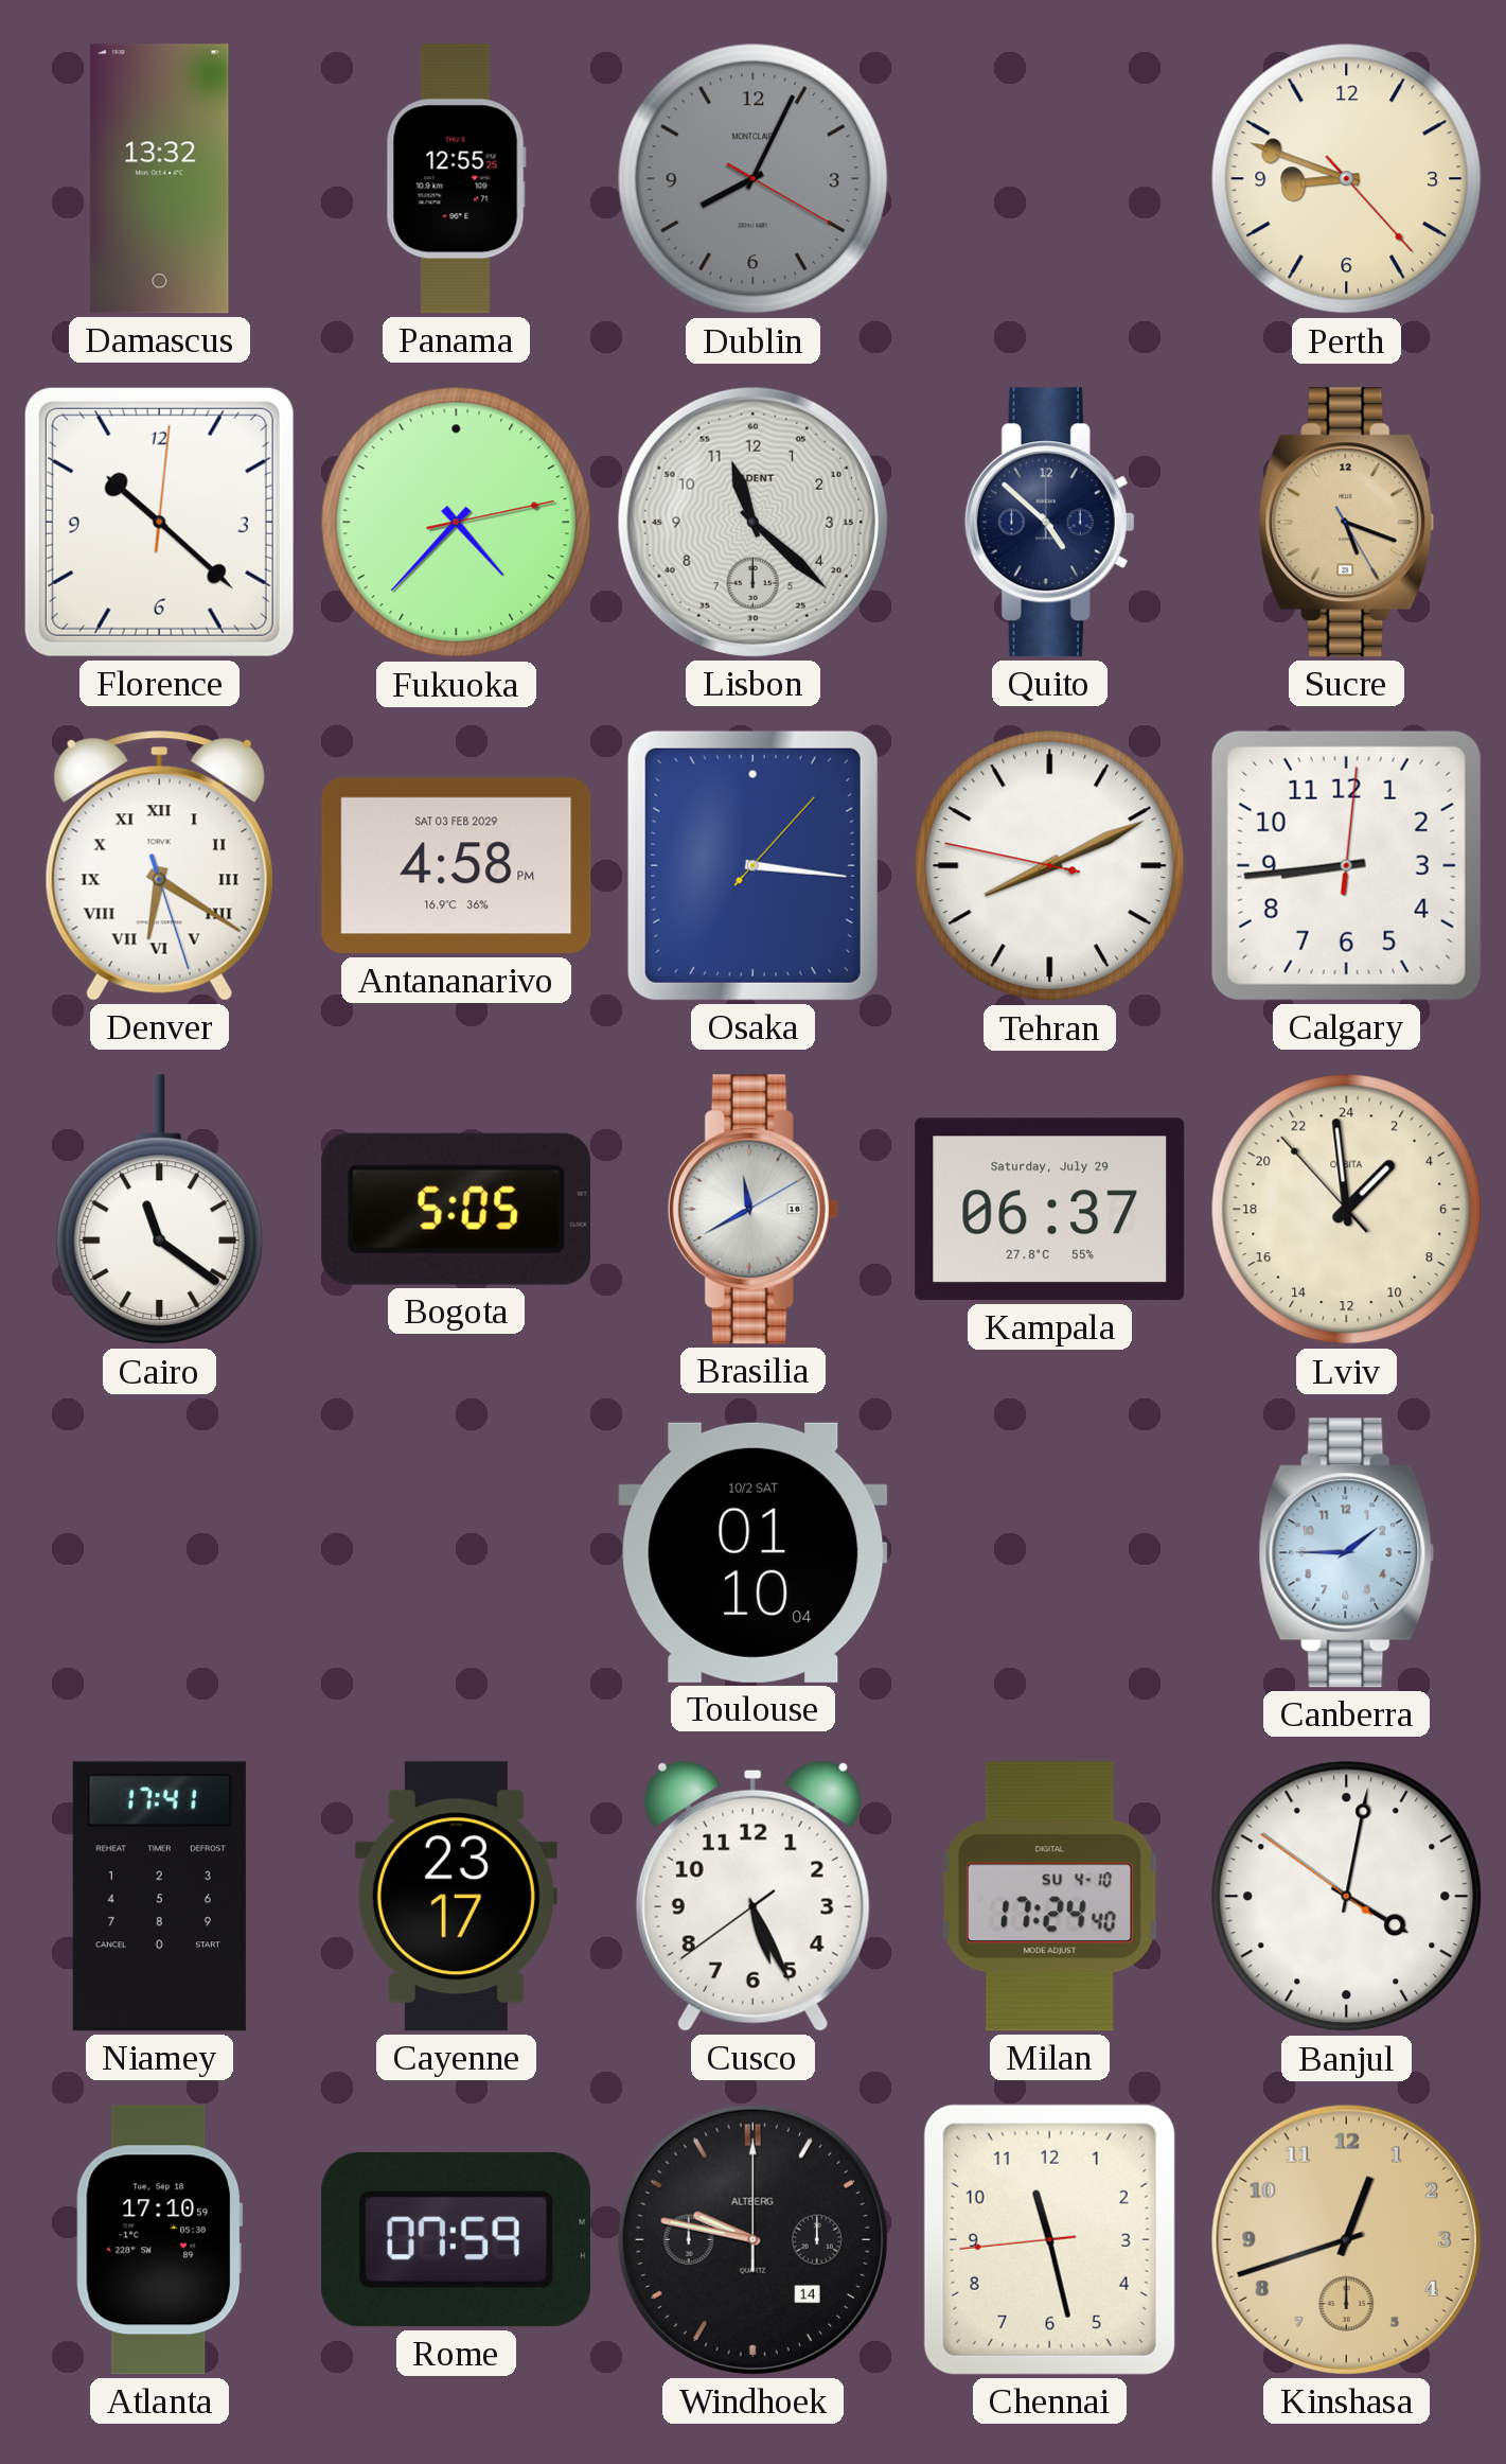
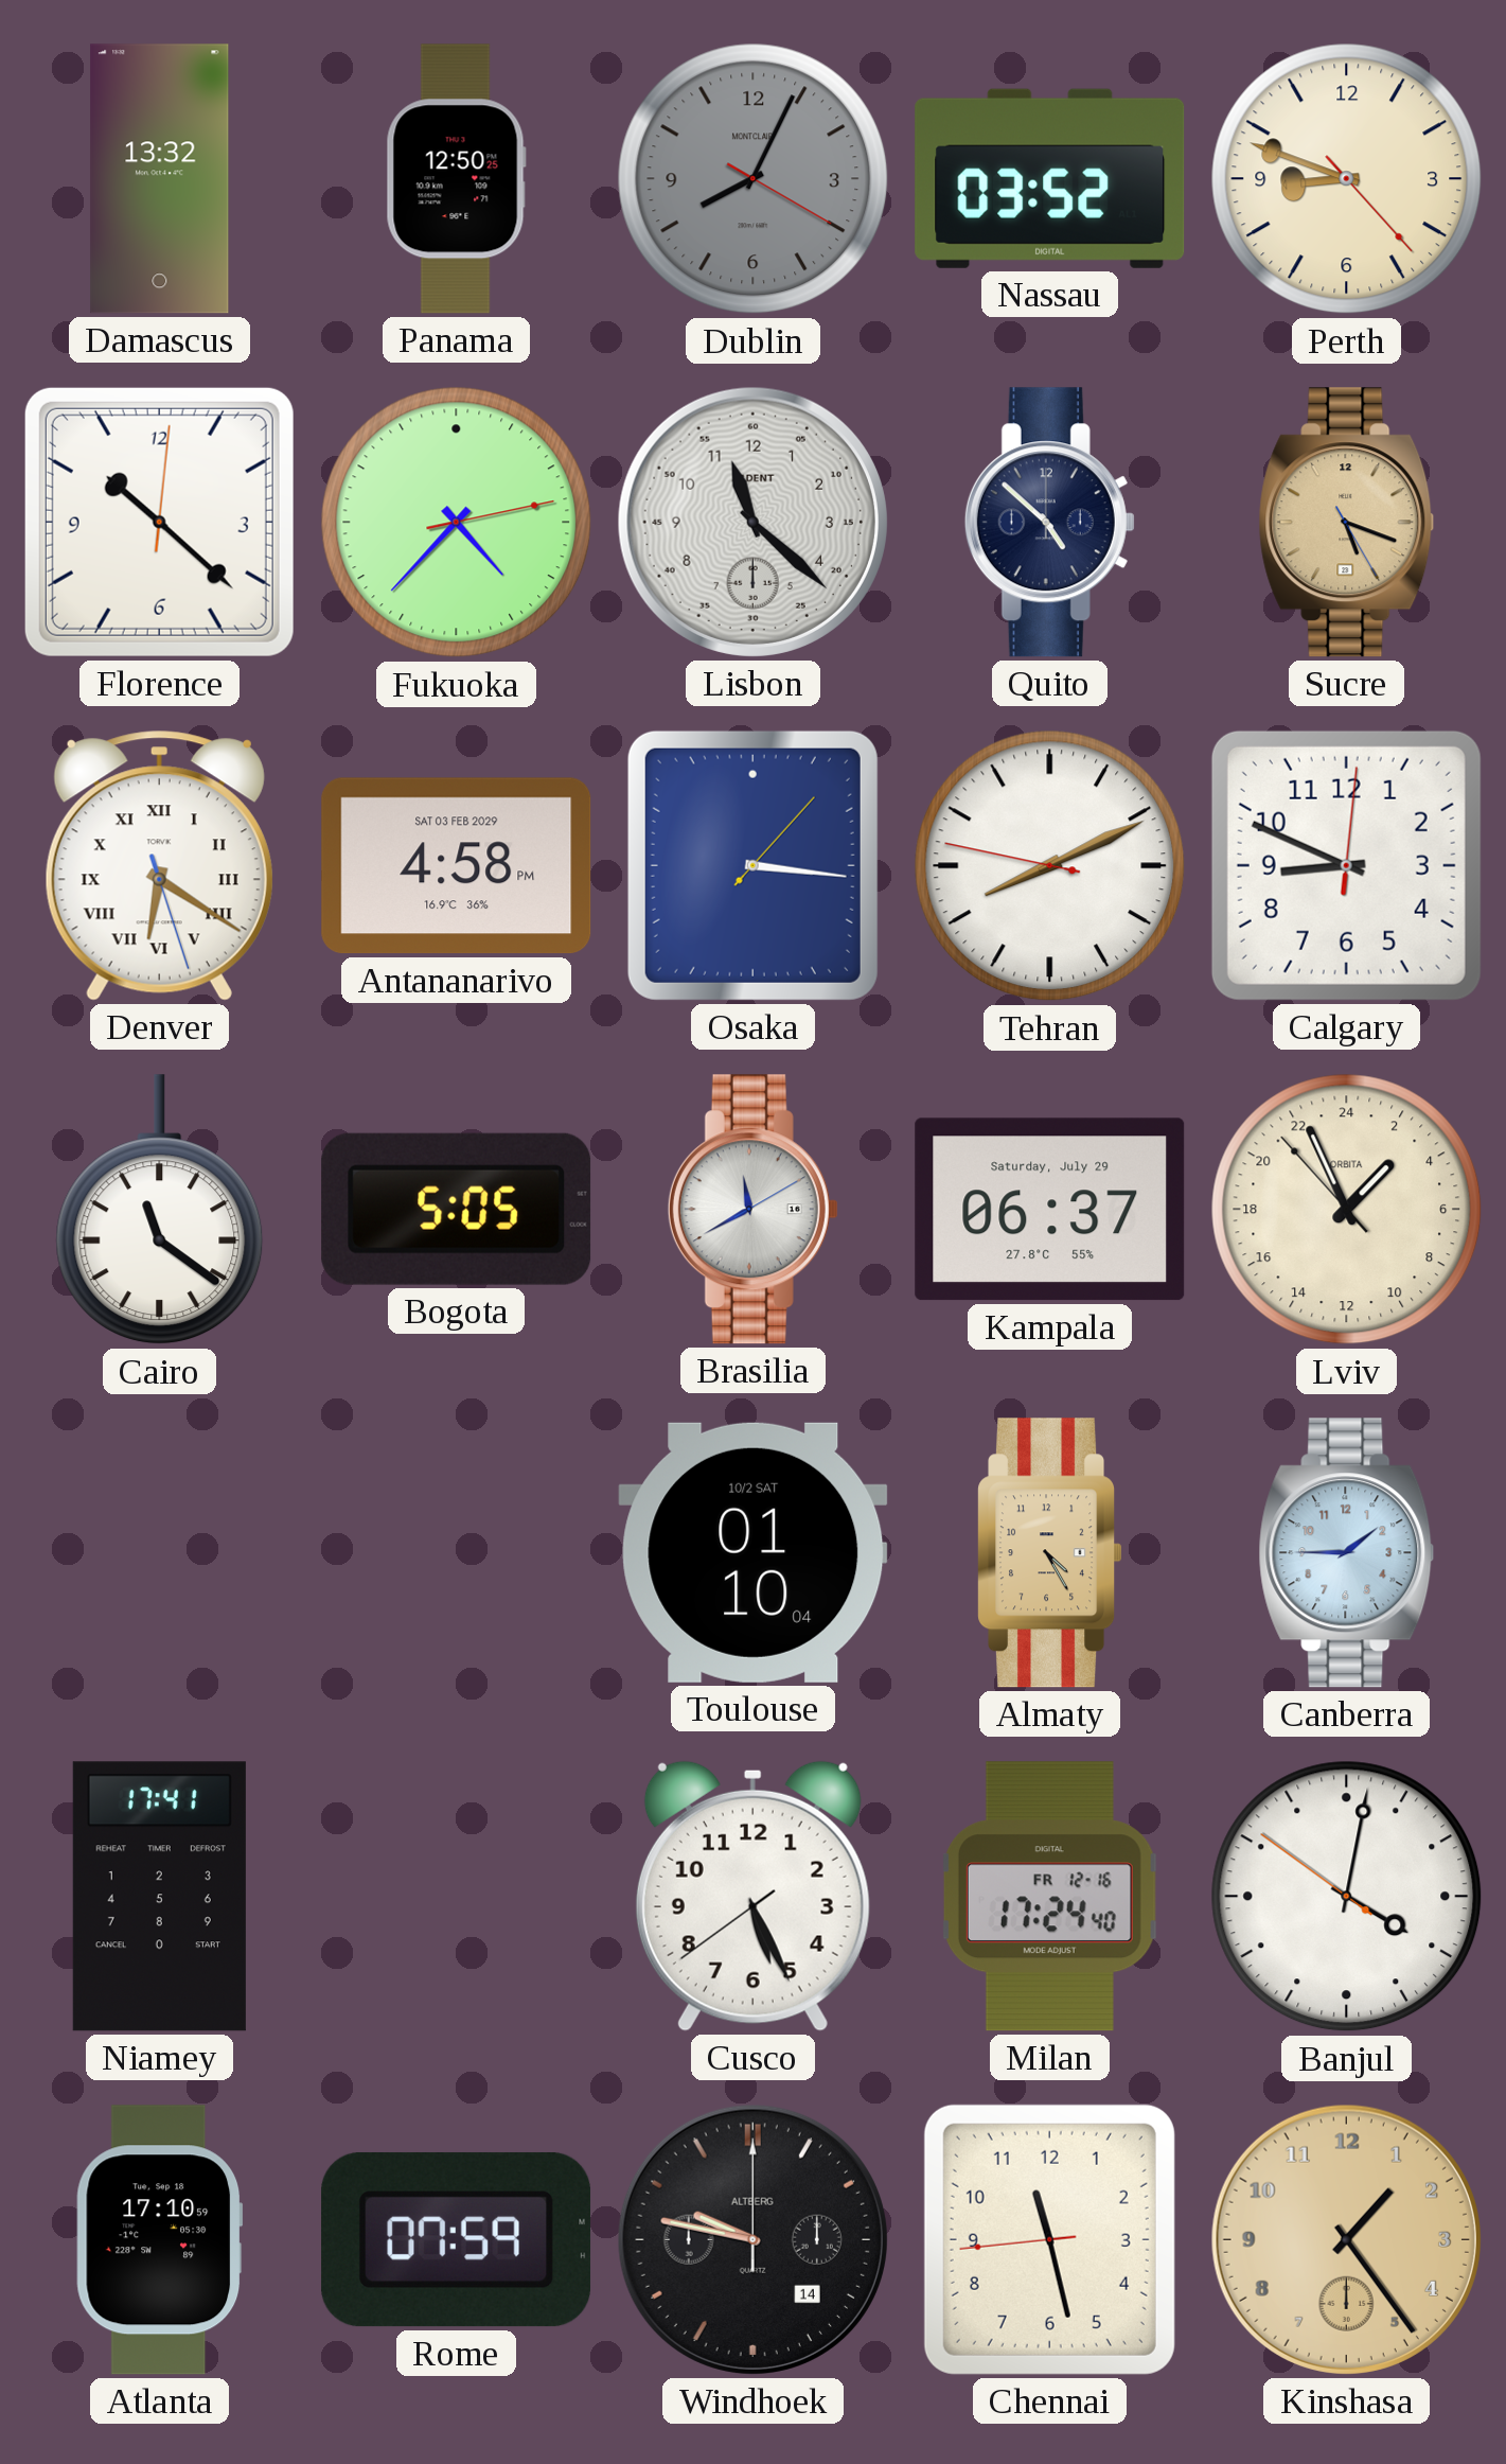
Panama: 12:55 -> 12:50
Nassau: none -> 03:52
Calgary: 8:44 -> 8:49
Lviv: 2:58 -> 2:55
Almaty: none -> 4:25
Cayenne: 23:17 -> none
Milan date: SU 4-10 -> FR 12-16
Kinshasa: 12:42 -> 1:24
